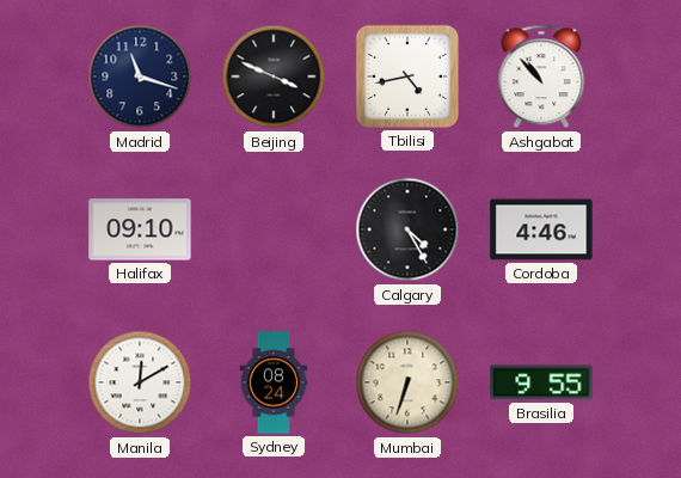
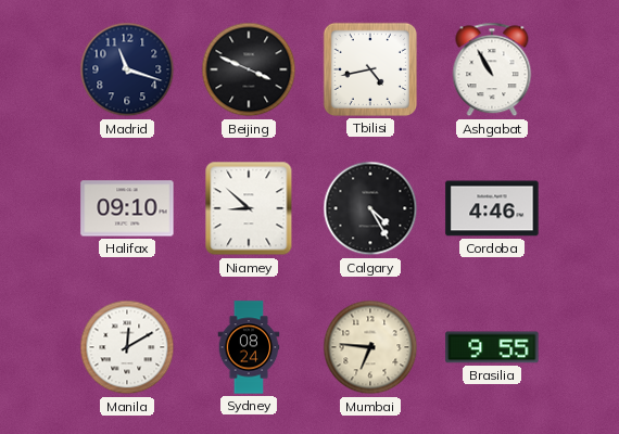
Ashgabat: 10:53 -> 10:55
Niamey: none -> 8:52
Mumbai: 6:33 -> 6:46
